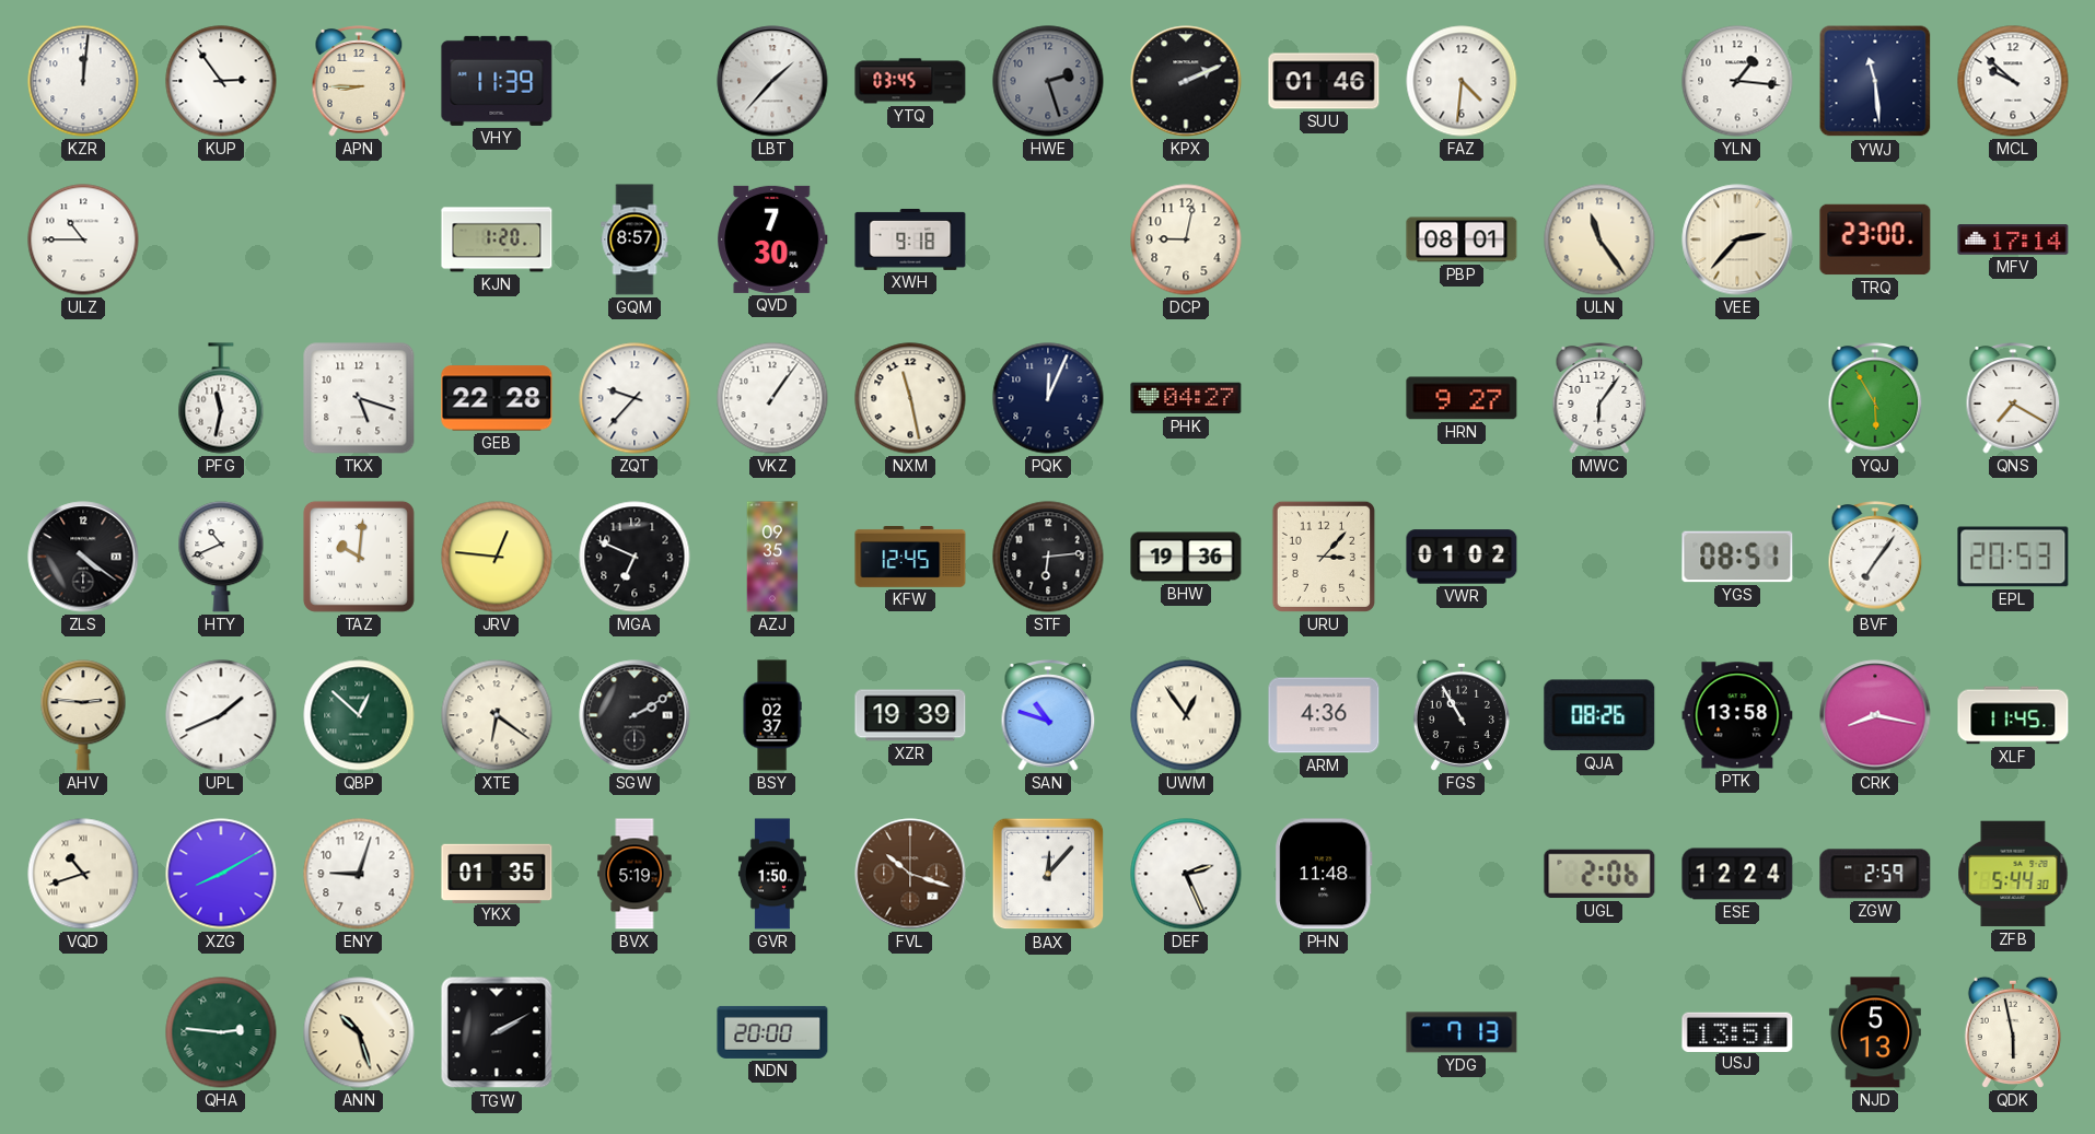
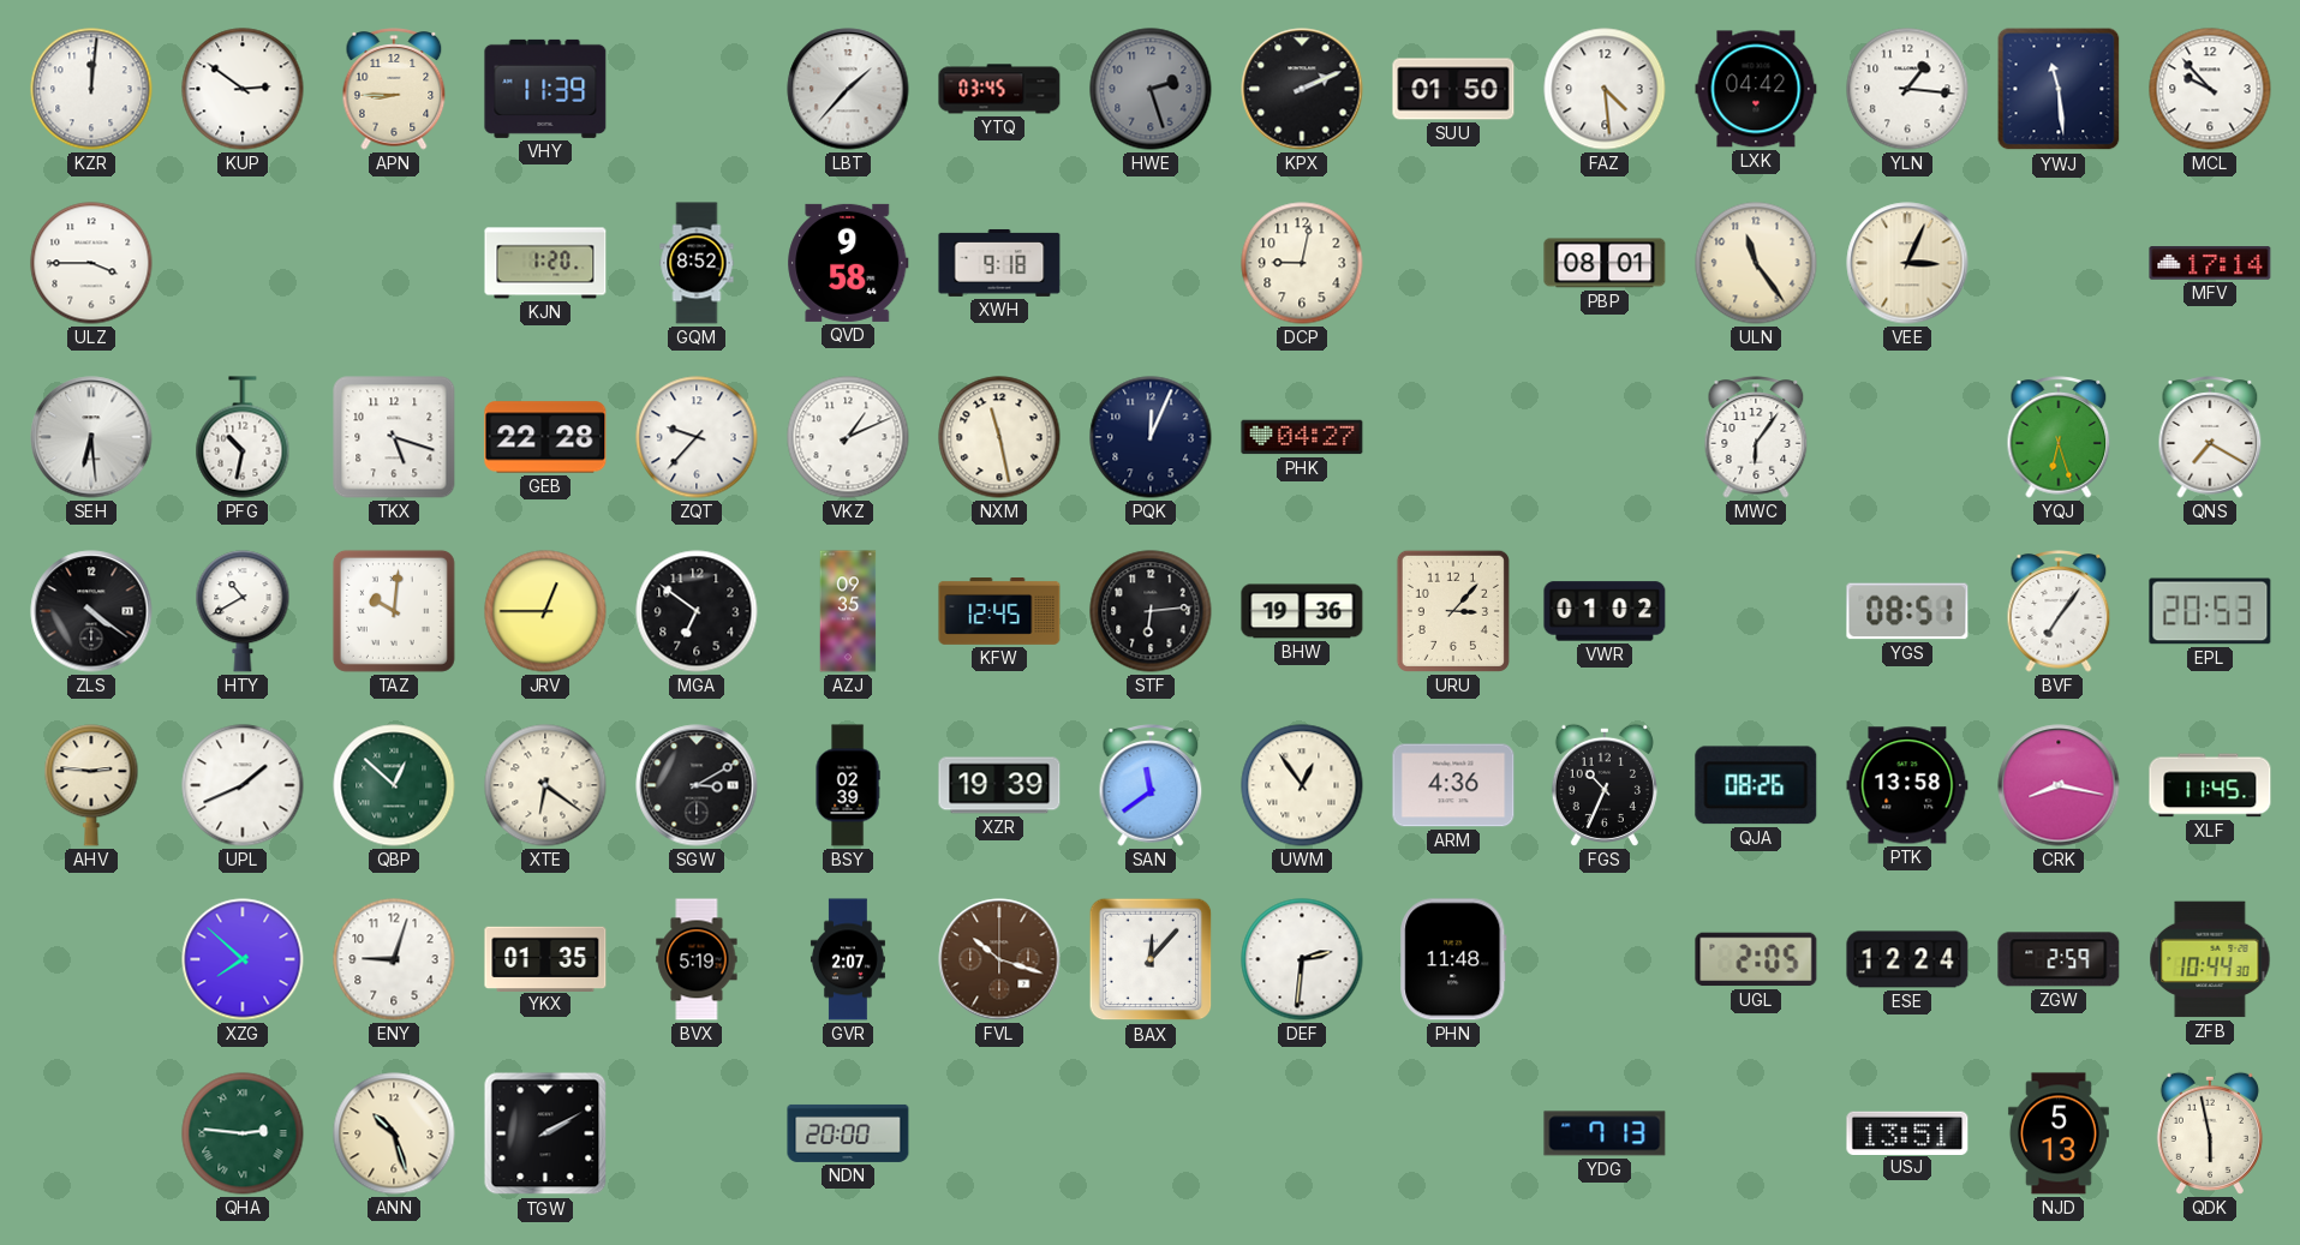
KUP: 2:54 -> 2:51
SUU: 01:46 -> 01:50
FAZ: 4:31 -> 4:29
LXK: none -> 04:42
MCL: 9:52 -> 9:53
ULZ: 10:45 -> 3:45
GQM: 8:57 -> 8:52
QVD: 7:30 -> 9:58
VEE: 2:37 -> 3:04
TRQ: 23:00 -> none
SEH: none -> 6:29
PFG: 11:32 -> 10:32
VKZ: 1:06 -> 1:11
HRN: 9:27 -> none
YQJ: 5:55 -> 6:27
HTY: 10:41 -> 10:40
JRV: 12:46 -> 12:45
MGA: 6:49 -> 6:51
SGW: 2:10 -> 3:10
BSY: 02:37 -> 02:39
SAN: 10:48 -> 11:39
FGS: 10:55 -> 10:34
VQD: 10:42 -> none
XZG: 8:10 -> 7:52
GVR: 1:50 -> 2:07
DEF: 2:26 -> 2:31
UGL: 2:06 -> 2:05
ZFB: 5:44 -> 10:44
